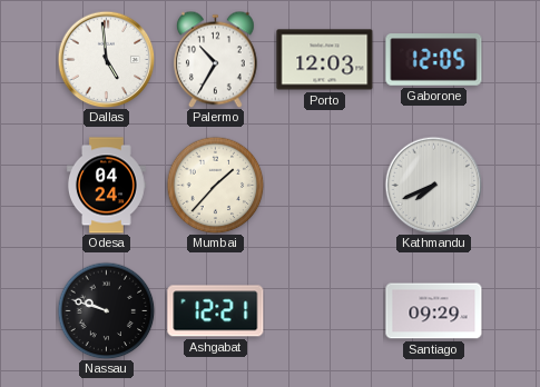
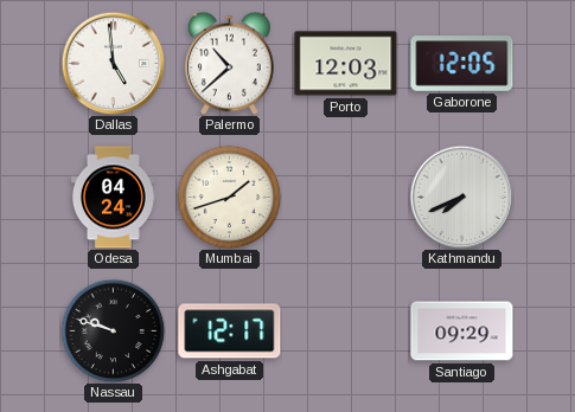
Palermo: 10:35 -> 10:38
Mumbai: 1:37 -> 1:42
Ashgabat: 12:21 -> 12:17
